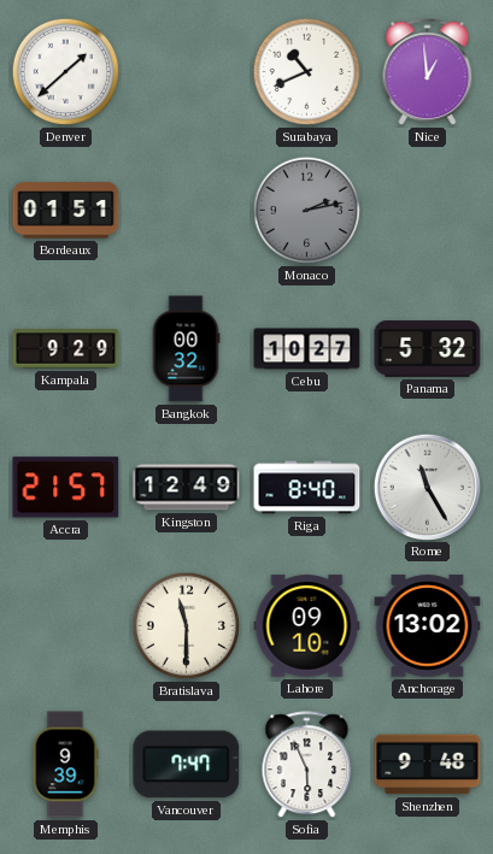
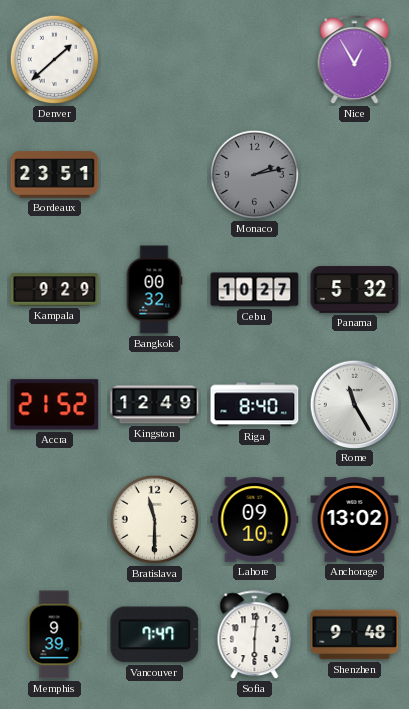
Surabaya: 10:41 -> none
Nice: 12:59 -> 12:55
Bordeaux: 01:51 -> 23:51
Accra: 21:57 -> 21:52
Sofia: 5:56 -> 6:01
